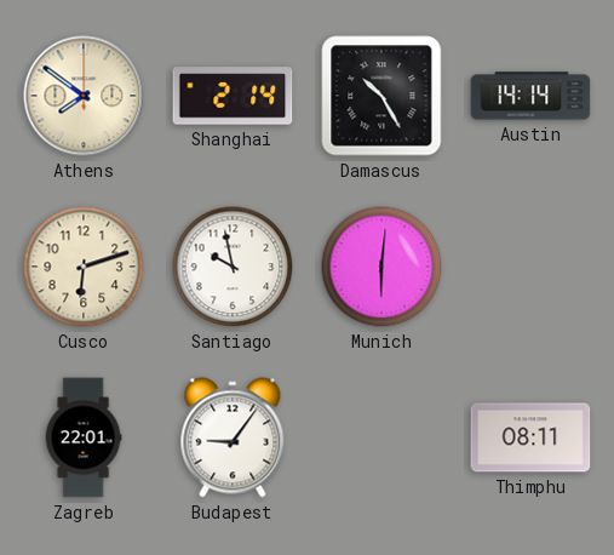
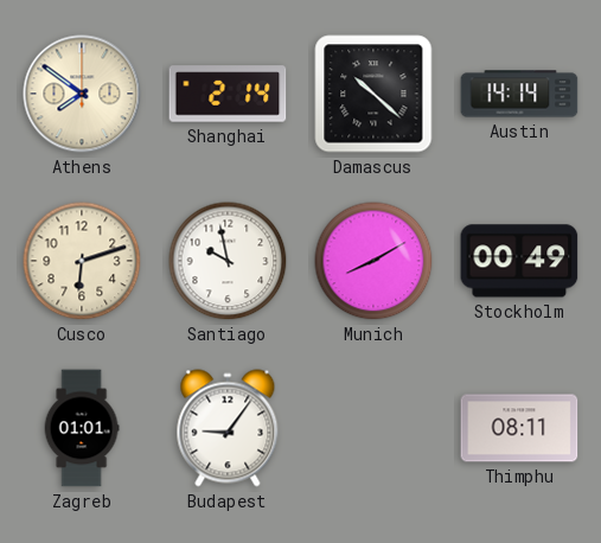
Damascus: 10:25 -> 10:22
Munich: 6:01 -> 8:10
Stockholm: none -> 00:49
Zagreb: 22:01 -> 01:01
